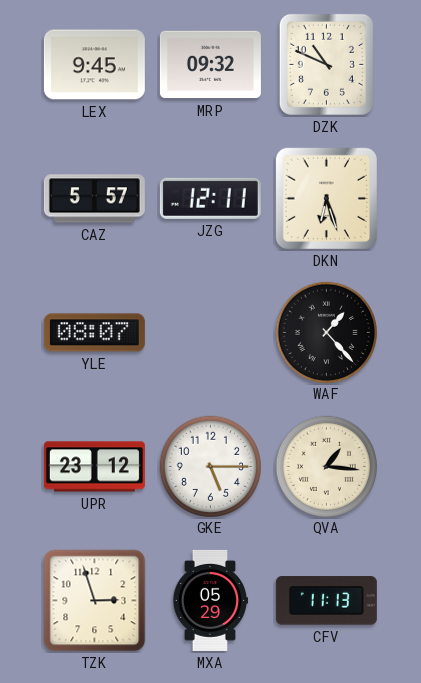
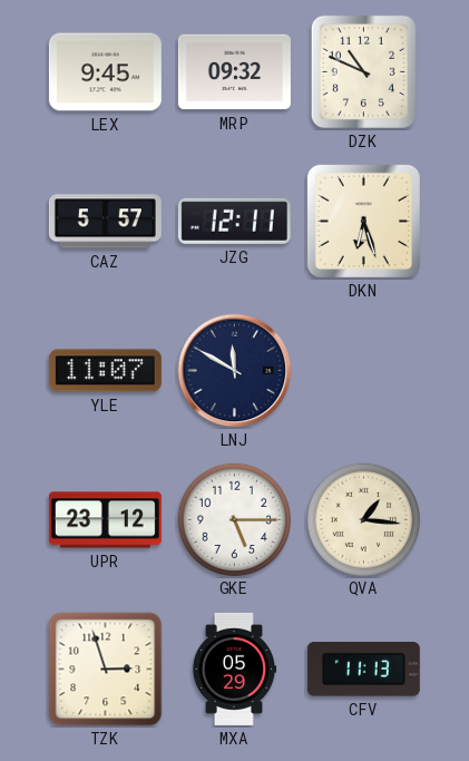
YLE: 08:07 -> 11:07
LNJ: none -> 11:50
WAF: 1:23 -> none
